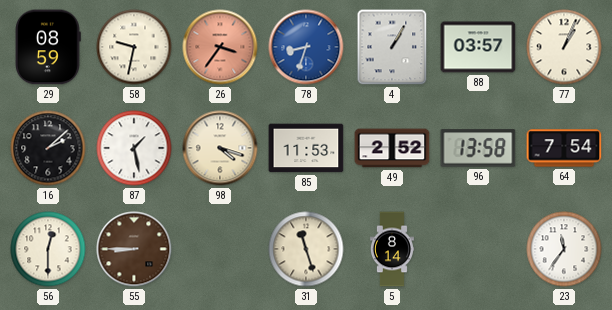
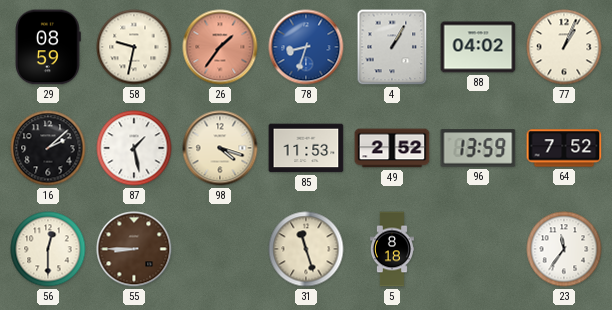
26: 3:36 -> 1:36
88: 03:57 -> 04:02
96: 13:58 -> 13:59
64: 7:54 -> 7:52
5: 8:14 -> 8:18
